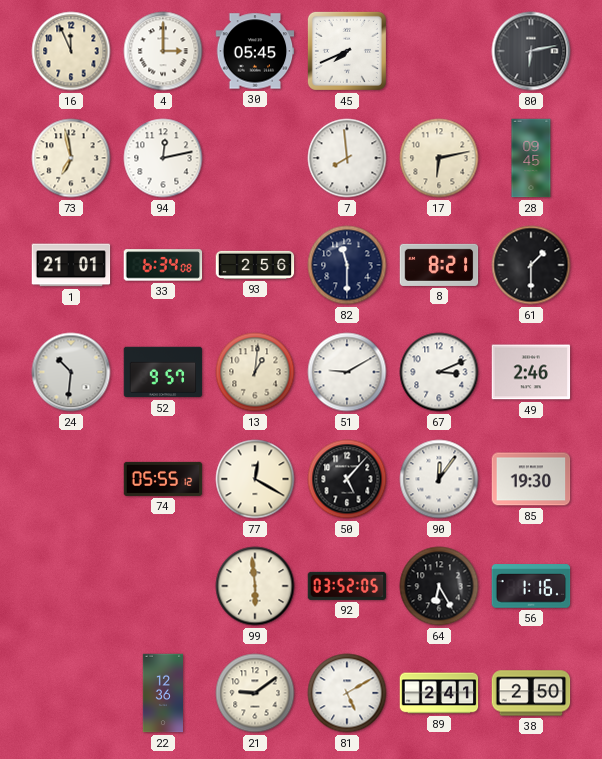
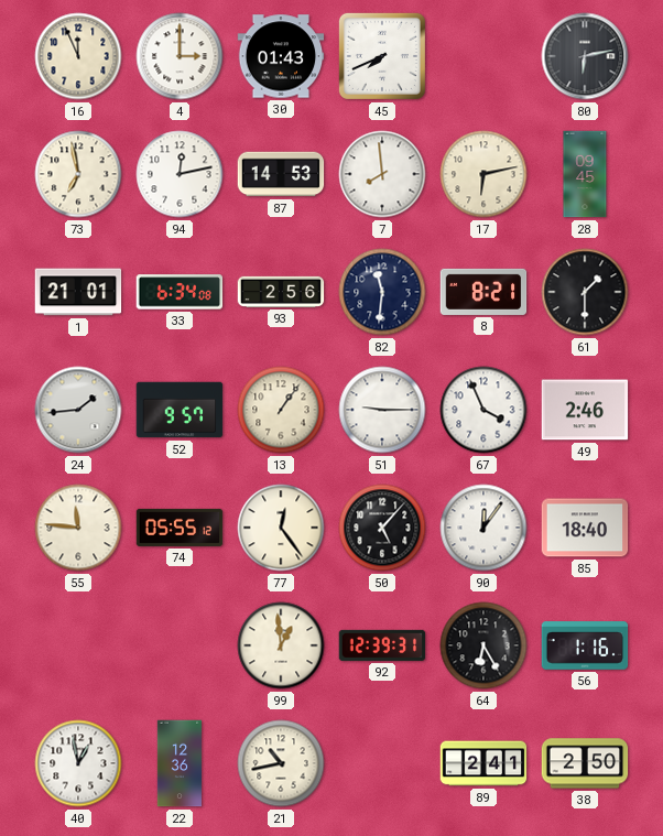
30: 05:45 -> 01:43
87: none -> 14:53
82: 11:30 -> 11:31
24: 10:31 -> 1:44
13: 1:01 -> 1:06
51: 9:10 -> 9:15
67: 3:11 -> 3:56
55: none -> 11:46
77: 12:20 -> 12:24
85: 19:30 -> 18:40
99: 5:59 -> 12:59
92: 03:52 -> 12:39
40: none -> 12:58
21: 9:09 -> 10:43
81: 5:10 -> none
